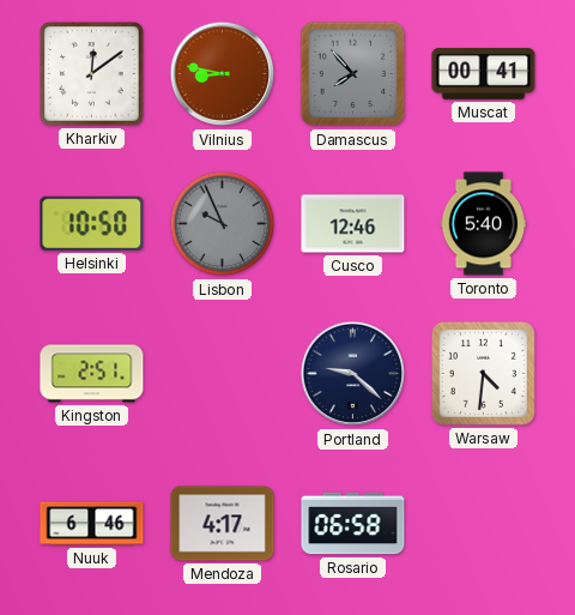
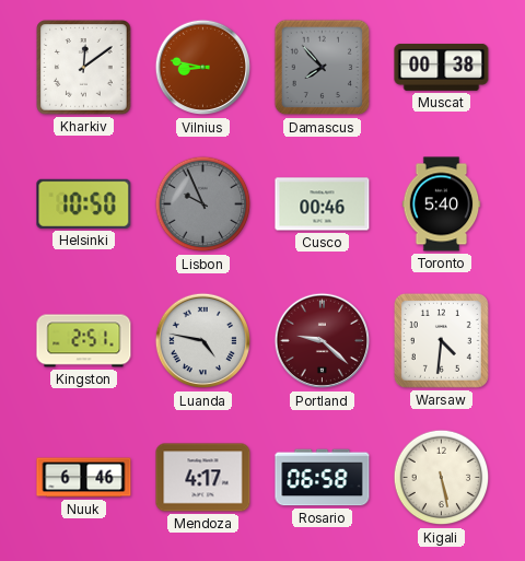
Muscat: 00:41 -> 00:38
Cusco: 12:46 -> 00:46
Luanda: none -> 4:47
Portland dial: navy -> burgundy
Kigali: none -> 5:28
